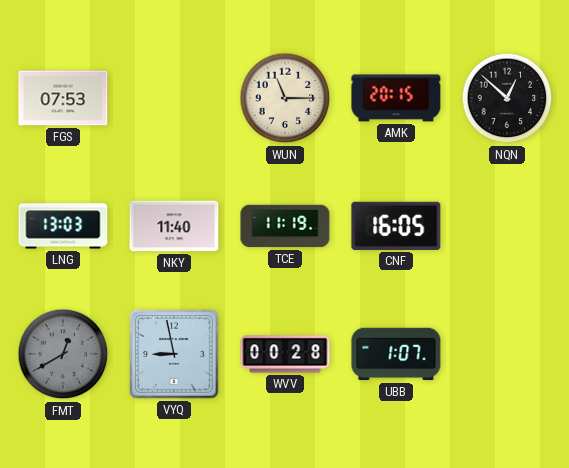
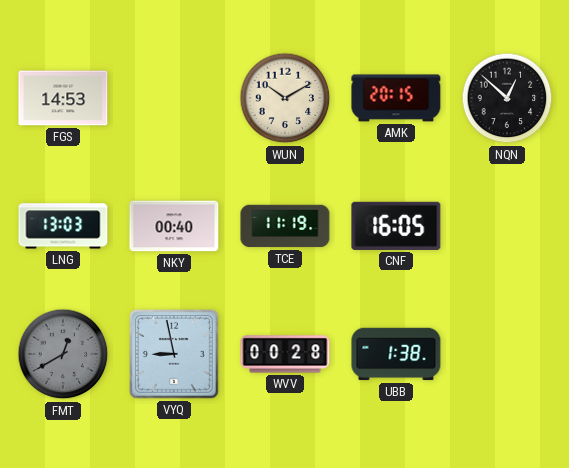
FGS: 07:53 -> 14:53
WUN: 11:15 -> 10:10
NKY: 11:40 -> 00:40
UBB: 1:07 -> 1:38
